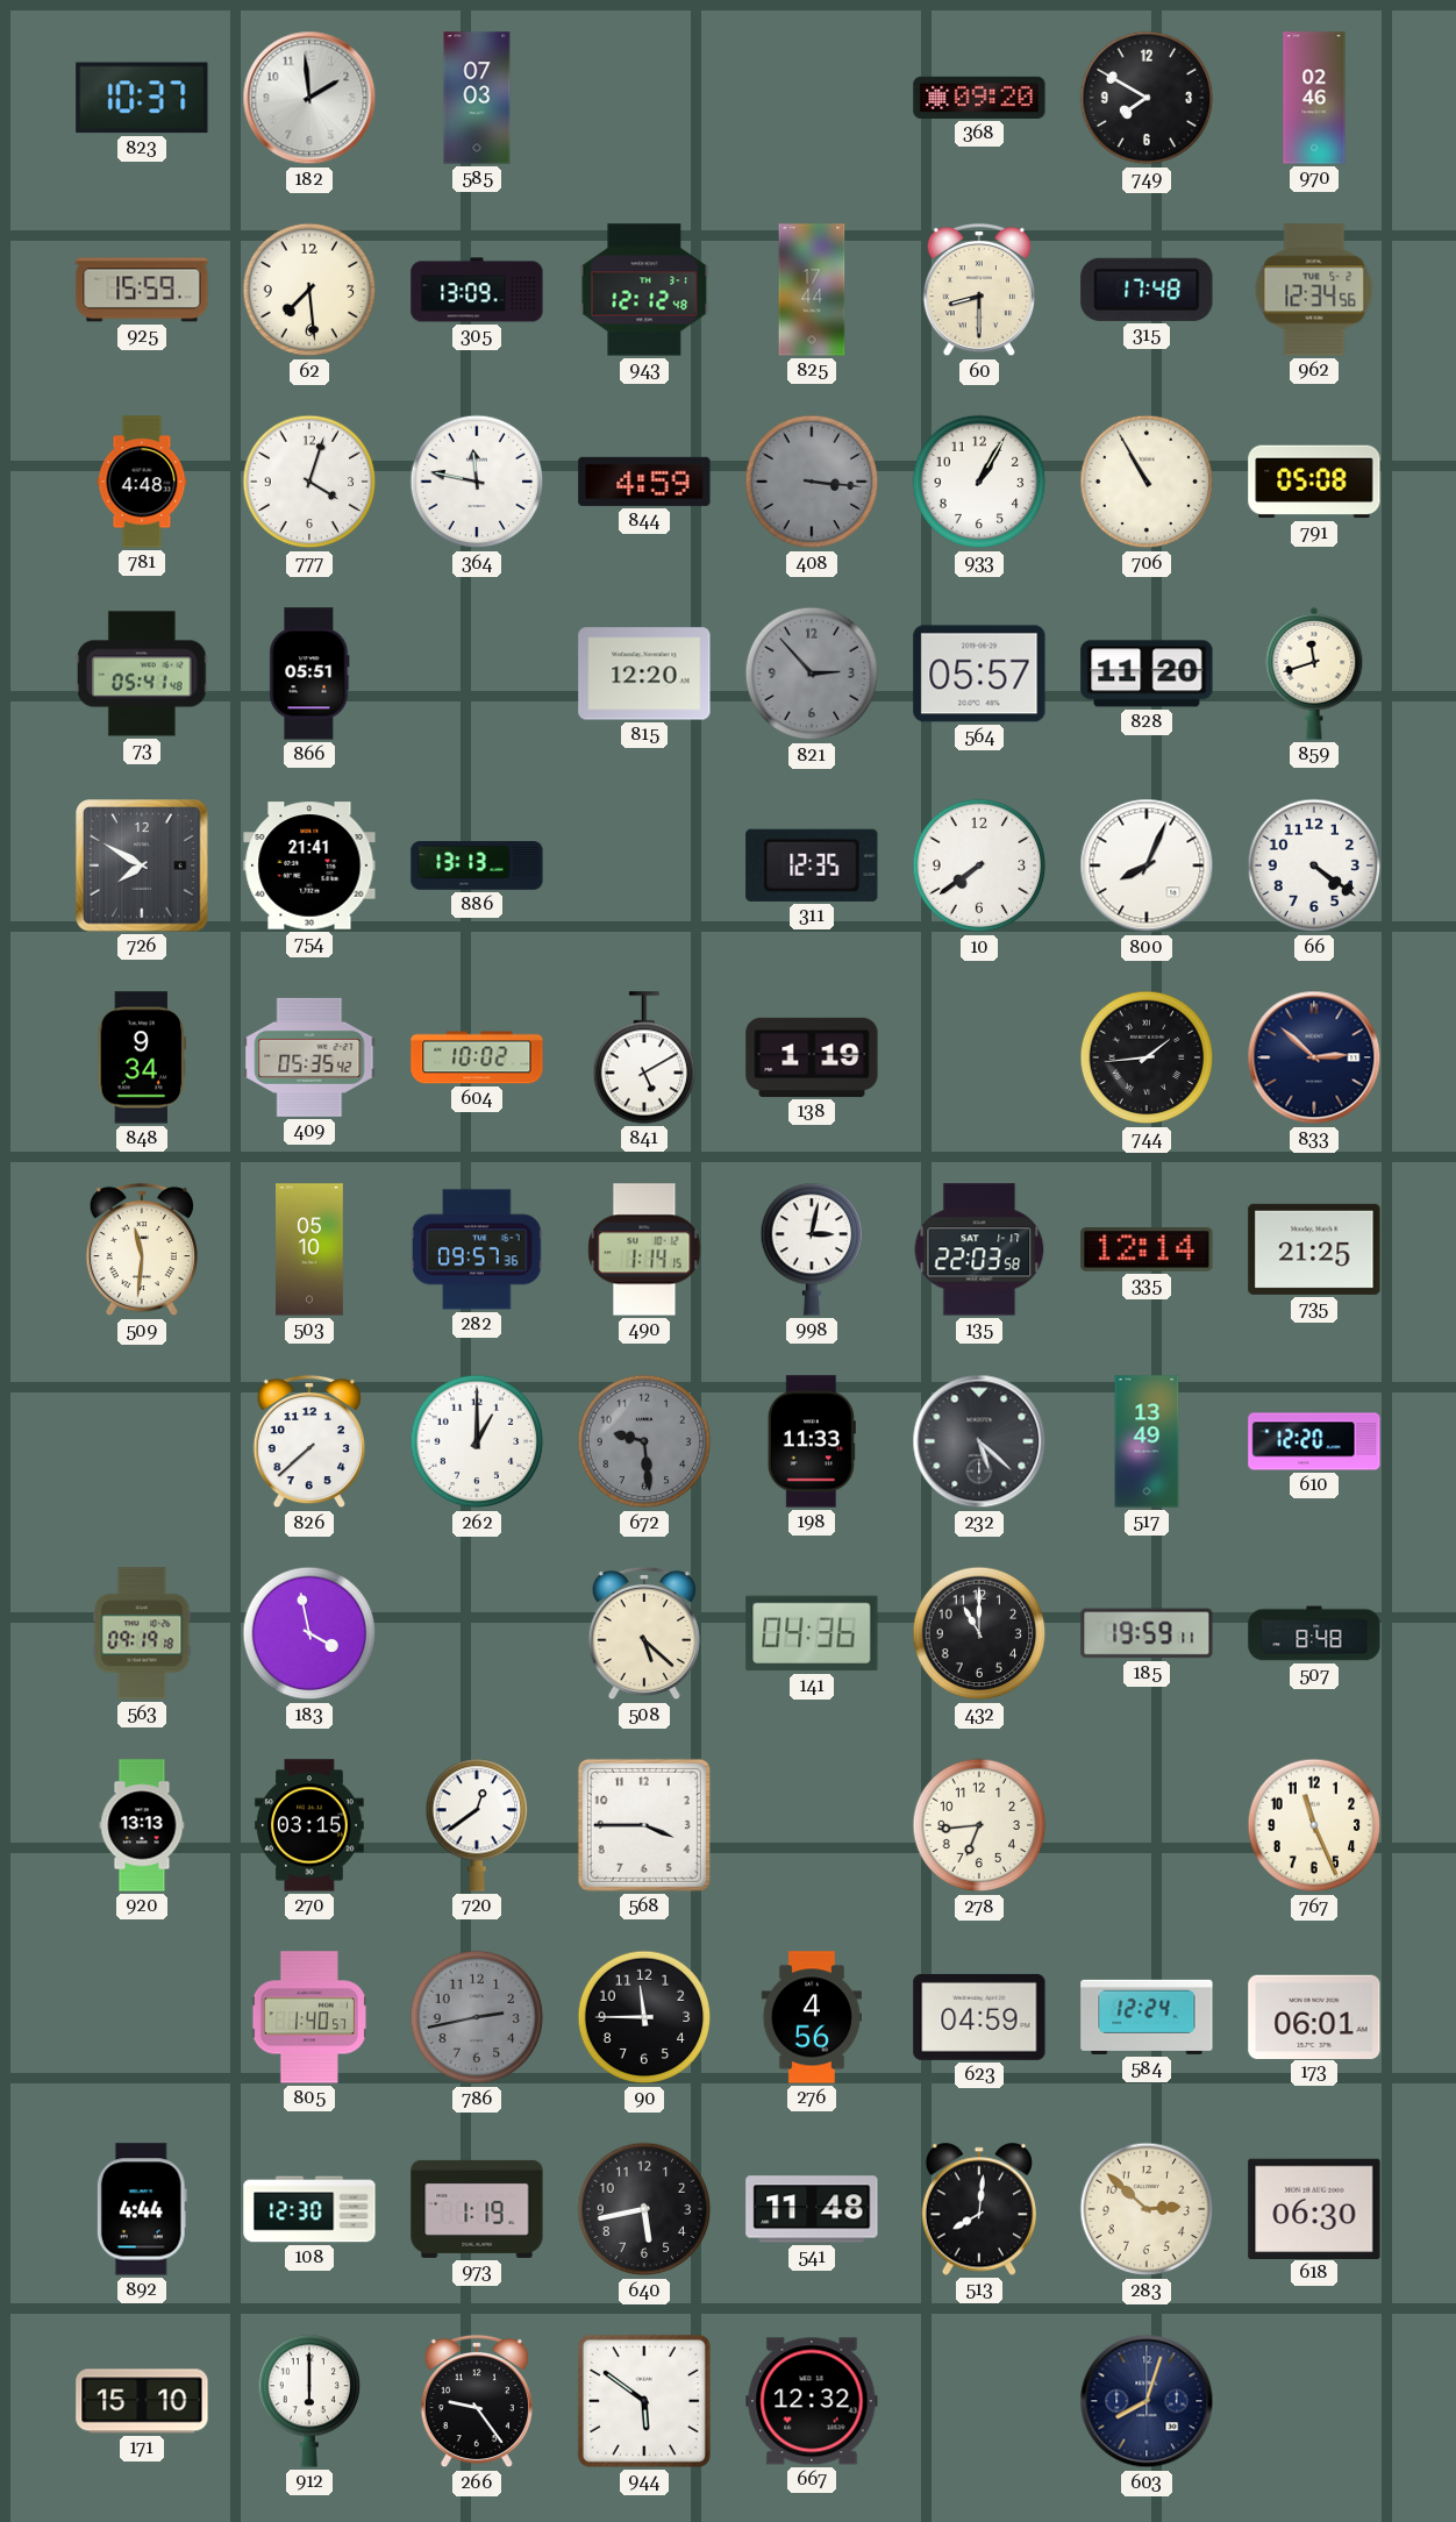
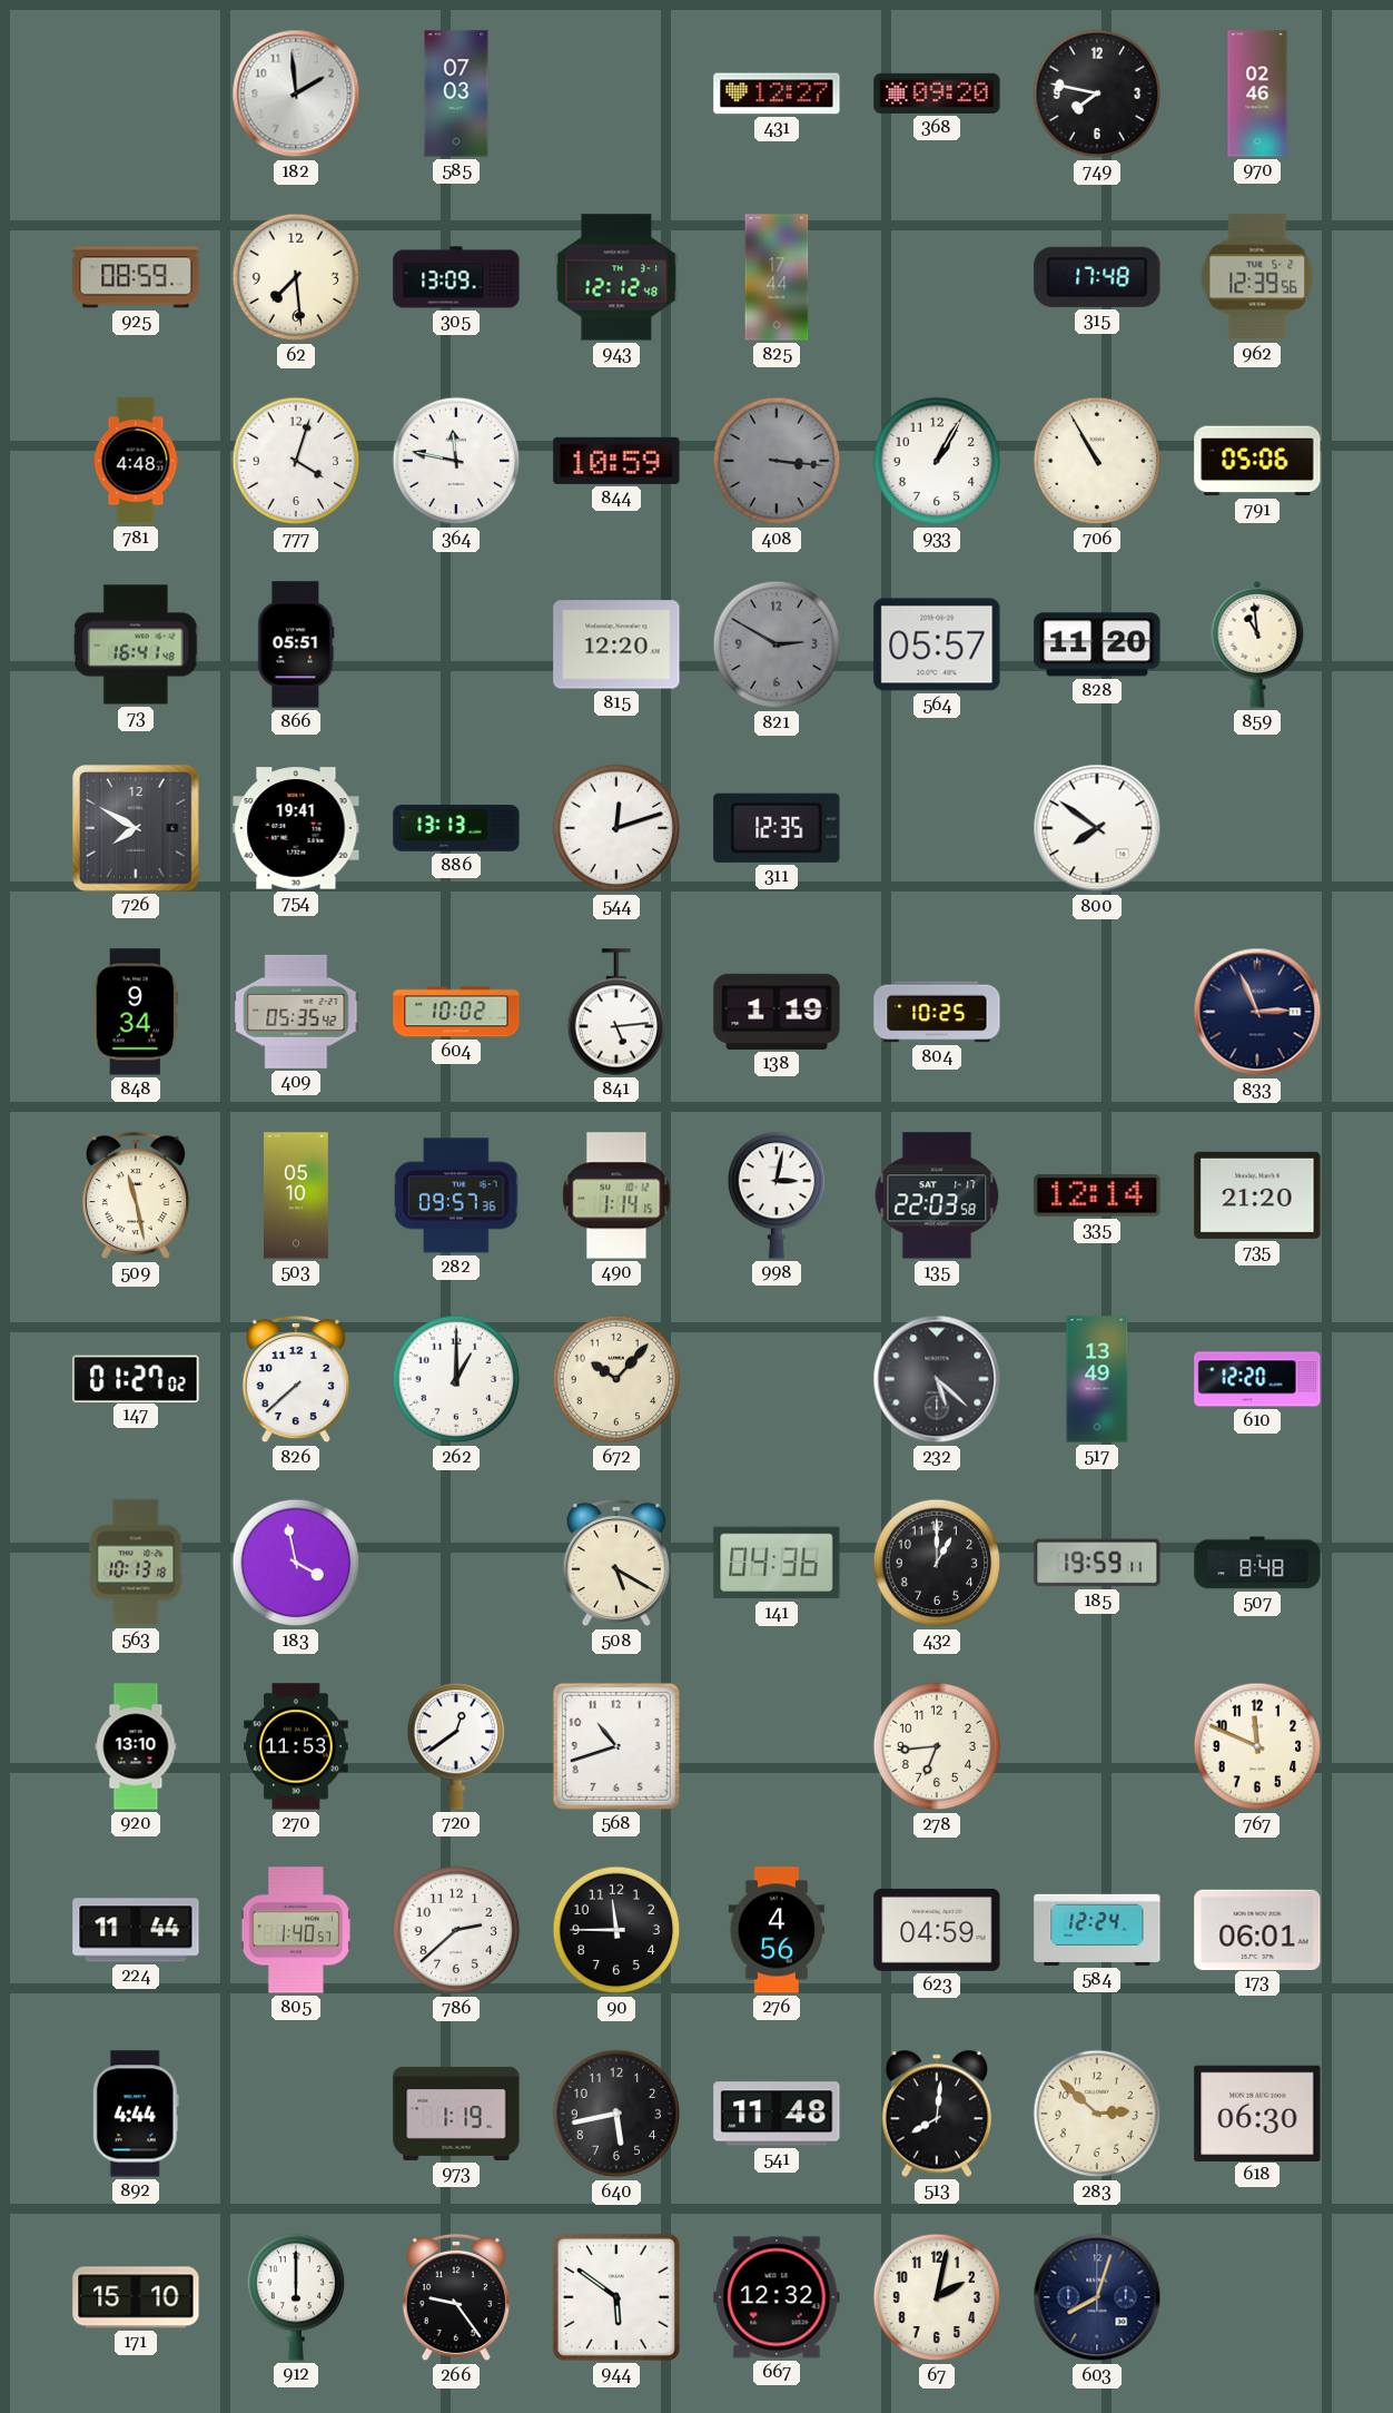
823: 10:37 -> none
431: none -> 12:27
749: 7:50 -> 7:47
925: 15:59 -> 08:59
60: 8:30 -> none
962: 12:34 -> 12:39
844: 4:59 -> 10:59
791: 05:08 -> 05:06
73: 05:41 -> 16:41
821: 2:53 -> 2:50
859: 11:42 -> 10:59
754: 21:41 -> 19:41
544: none -> 12:12
10: 7:39 -> none
800: 8:04 -> 7:51
66: 4:21 -> none
841: 5:10 -> 5:14
804: none -> 10:25
744: 1:44 -> none
833: 2:52 -> 2:56
509: 11:31 -> 11:28
735: 21:25 -> 21:20
147: none -> 01:27
672: 9:29 -> 10:07
672 dial: grey -> cream
198: 11:33 -> none
563: 09:19 -> 10:13
508: 5:22 -> 5:20
432: 11:00 -> 1:00
920: 13:13 -> 13:10
270: 03:15 -> 11:53
568: 3:45 -> 10:42
767: 11:26 -> 11:49
224: none -> 11:44
786: 2:43 -> 2:38
786 dial: grey -> white
108: 12:30 -> none
67: none -> 2:02
